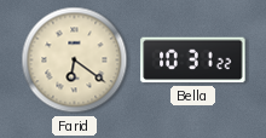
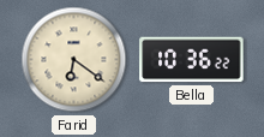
Bella: 10:31 -> 10:36
